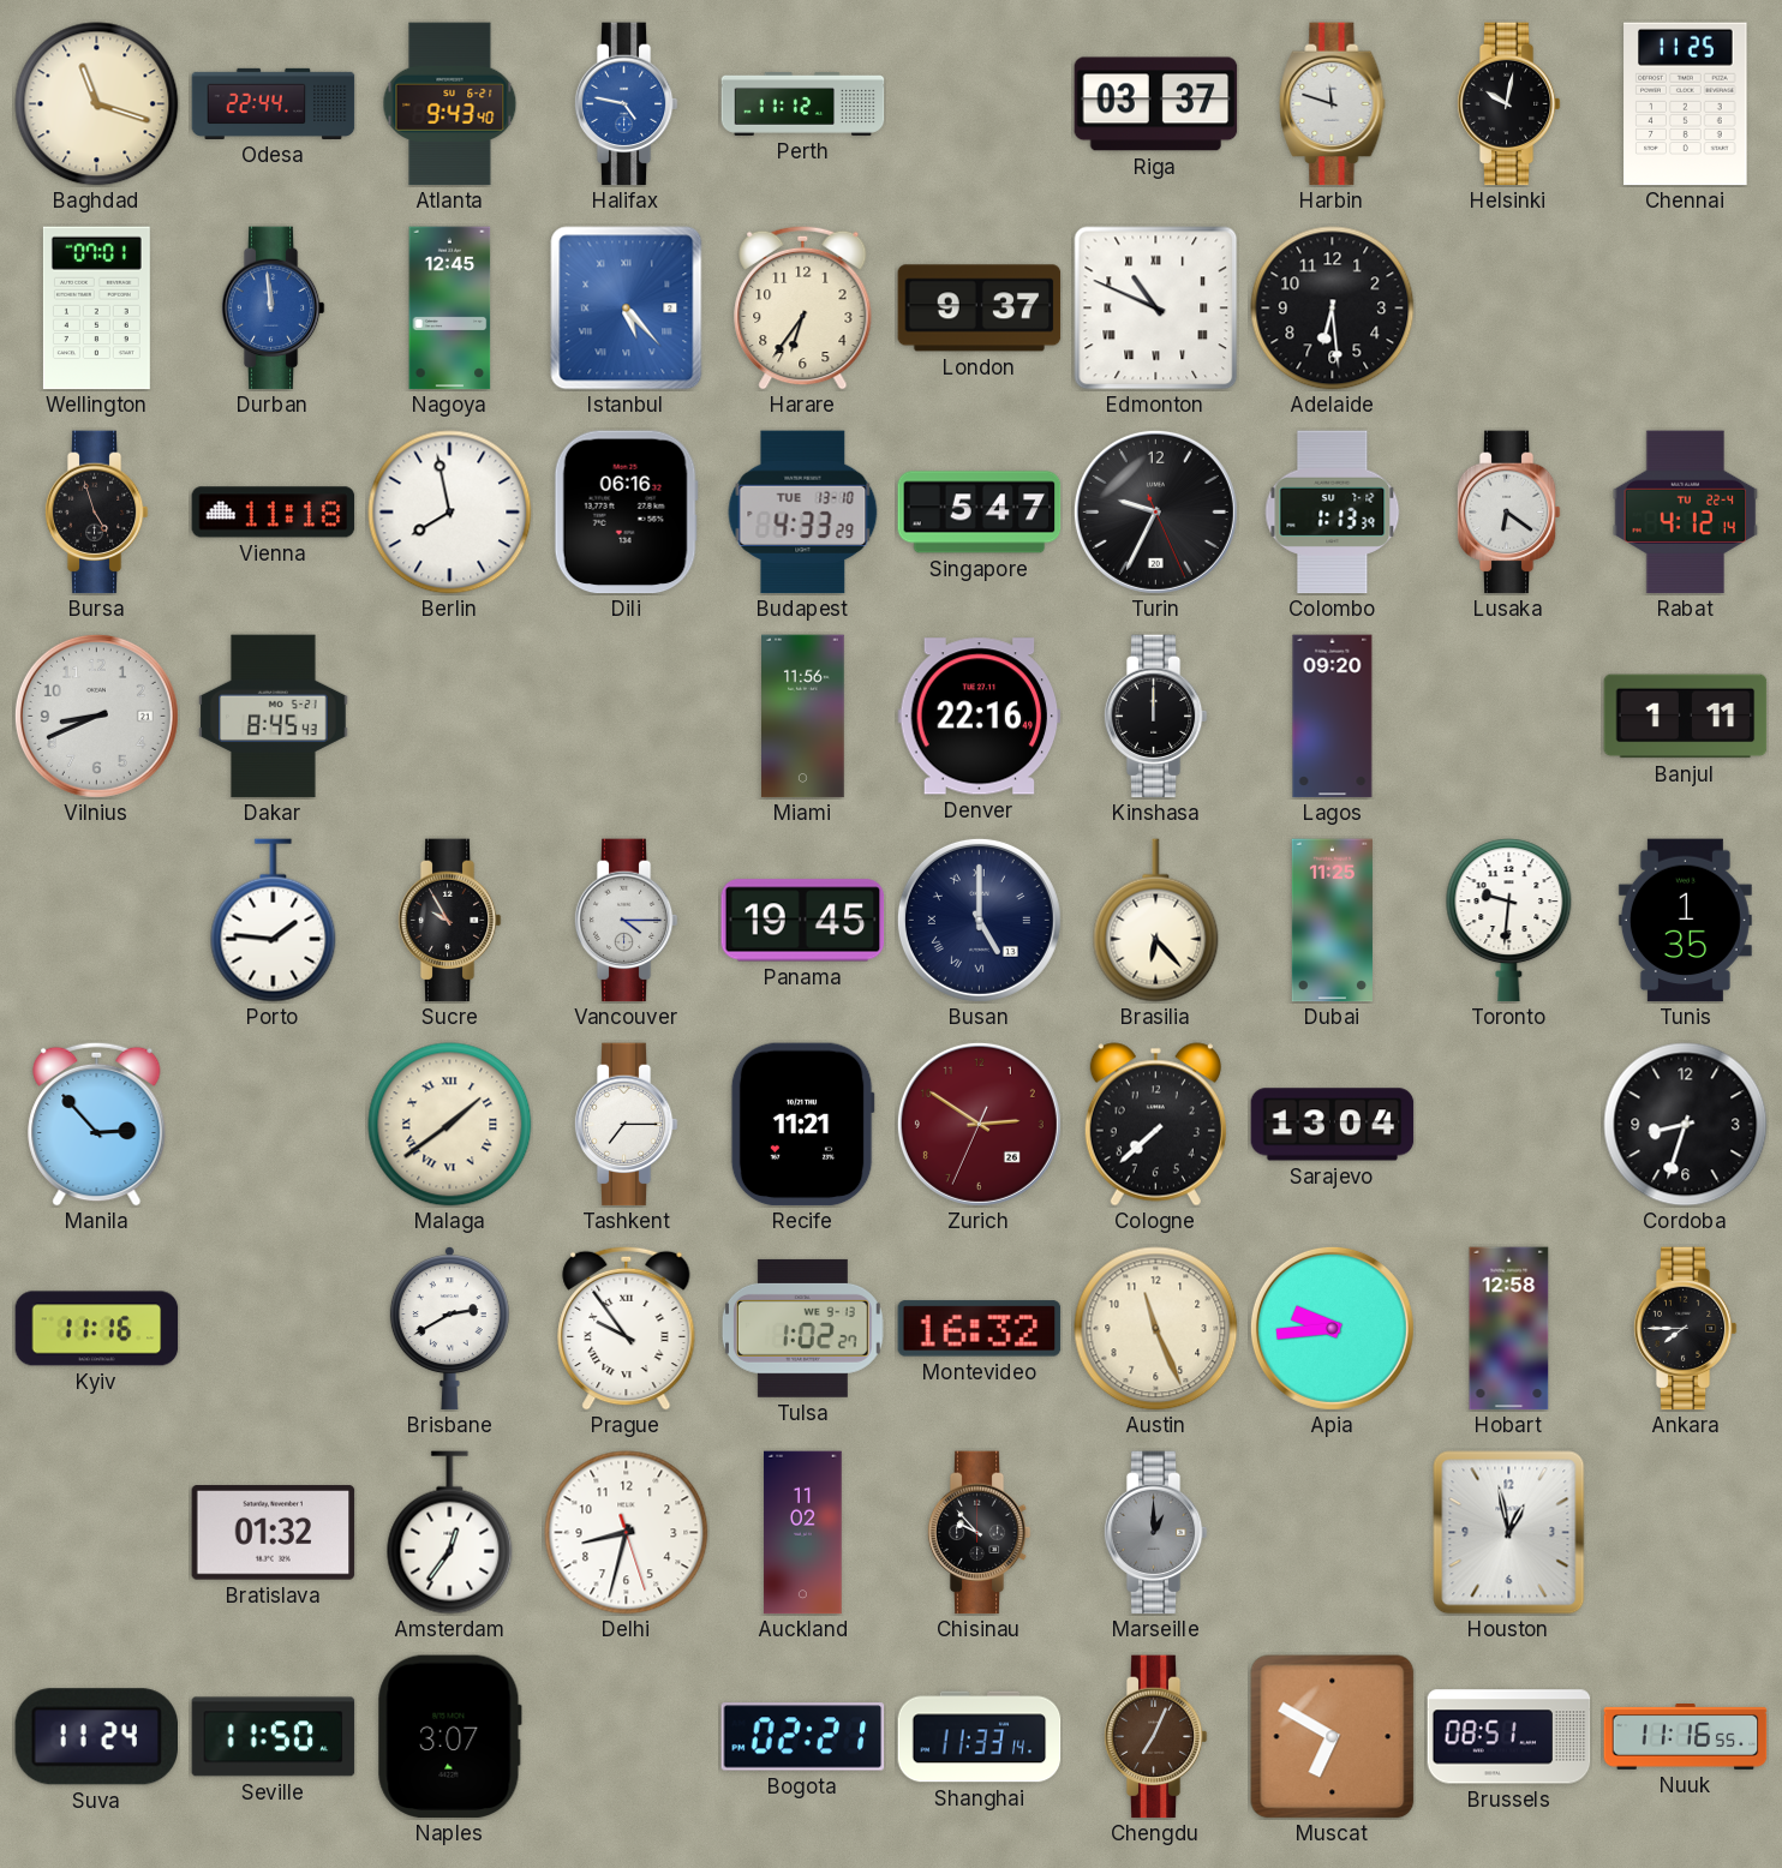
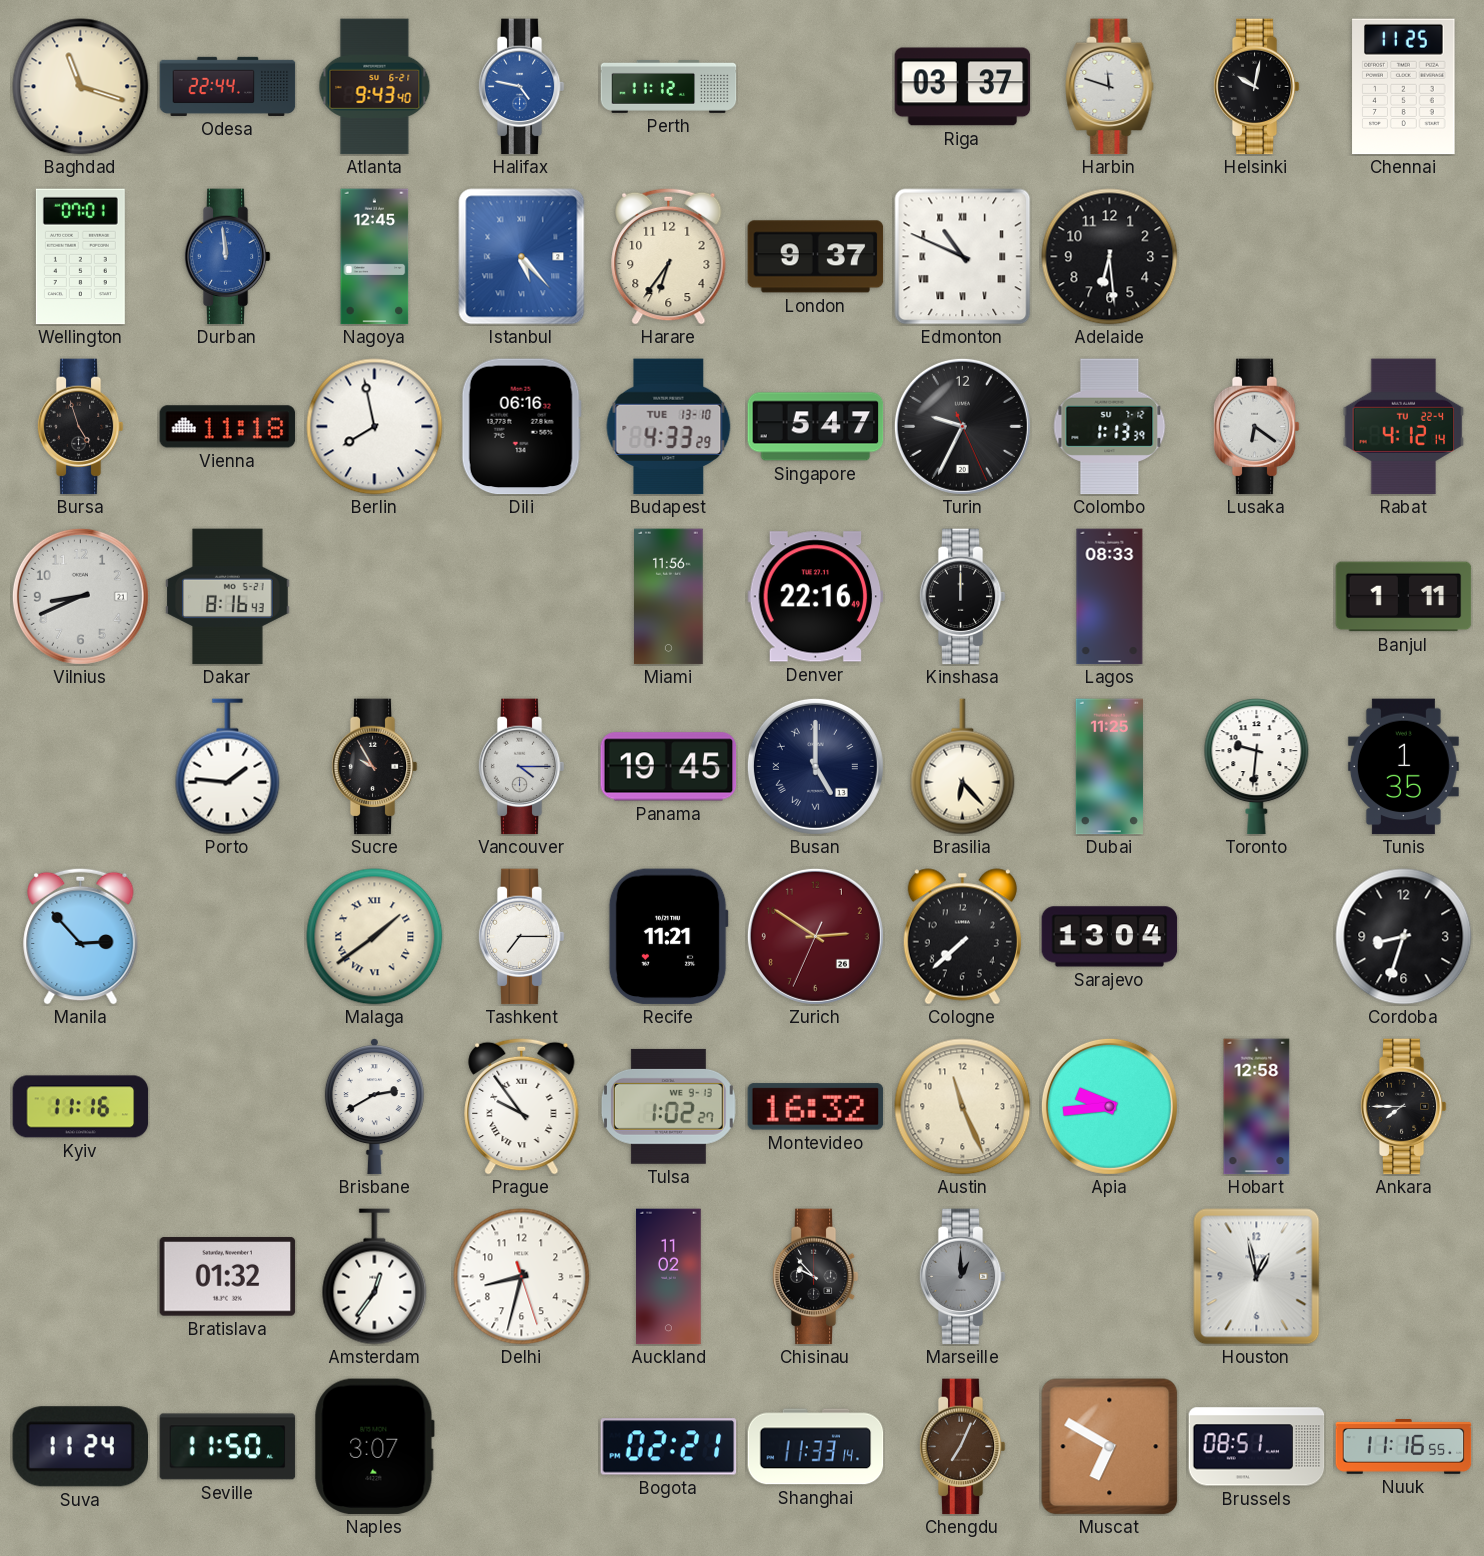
Dakar: 8:45 -> 8:16
Lagos: 09:20 -> 08:33
